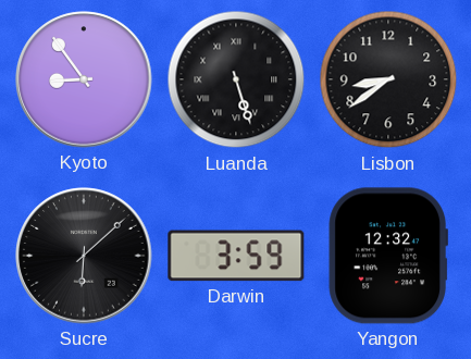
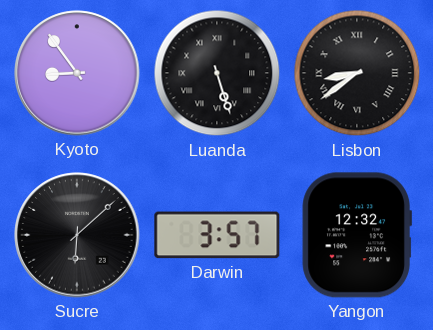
Lisbon numerals: Arabic -> Roman
Darwin: 3:59 -> 3:57
